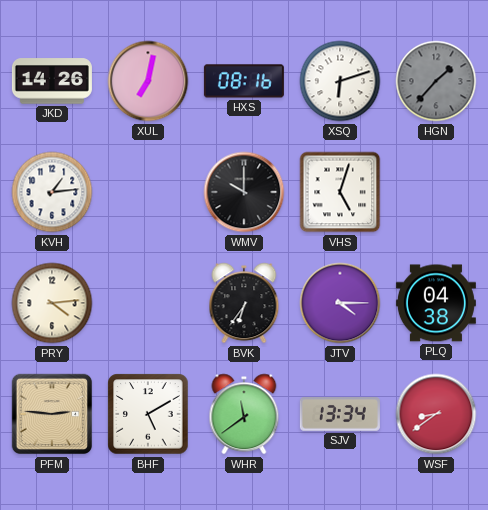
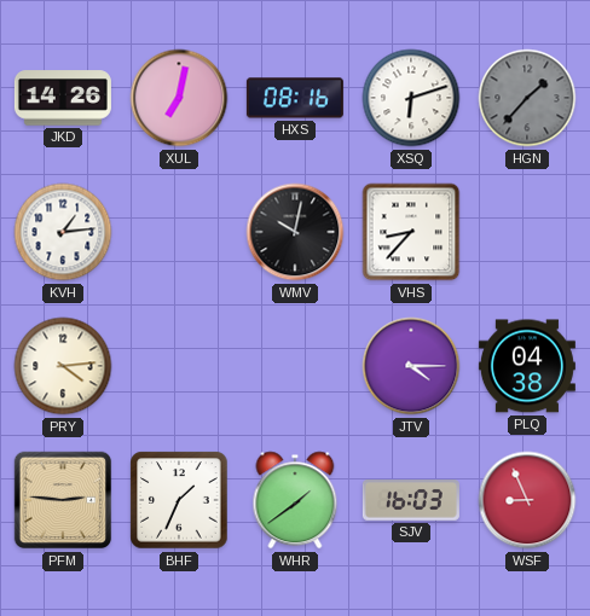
WMV: 10:00 -> 10:02
VHS: 5:03 -> 8:37
BVK: 6:36 -> none
BHF: 5:10 -> 1:34
WHR: 11:39 -> 1:39
SJV: 13:34 -> 16:03
WSF: 8:39 -> 8:56
